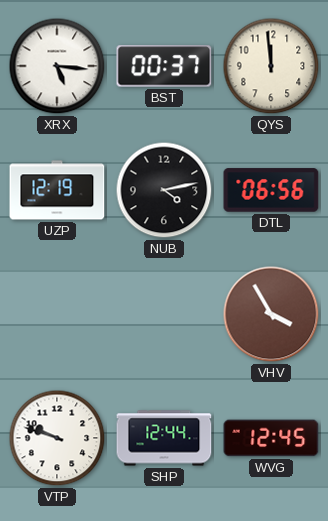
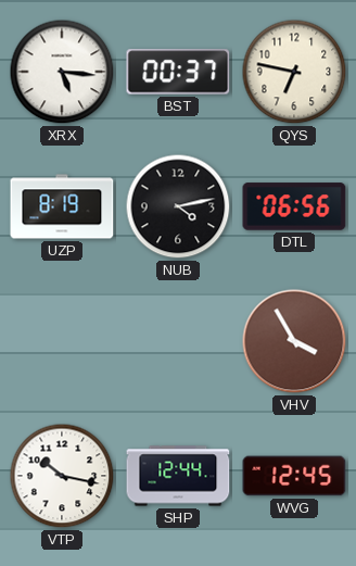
QYS: 11:59 -> 6:47
UZP: 12:19 -> 8:19
VTP: 9:48 -> 10:17
